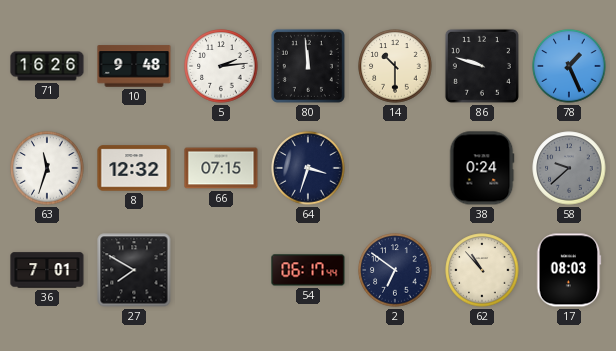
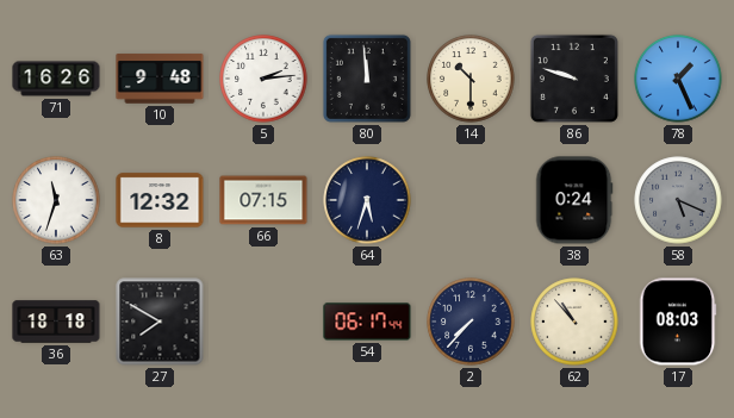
64: 3:33 -> 5:33
58: 9:38 -> 5:19
36: 7:01 -> 18:18
2: 6:51 -> 7:37
